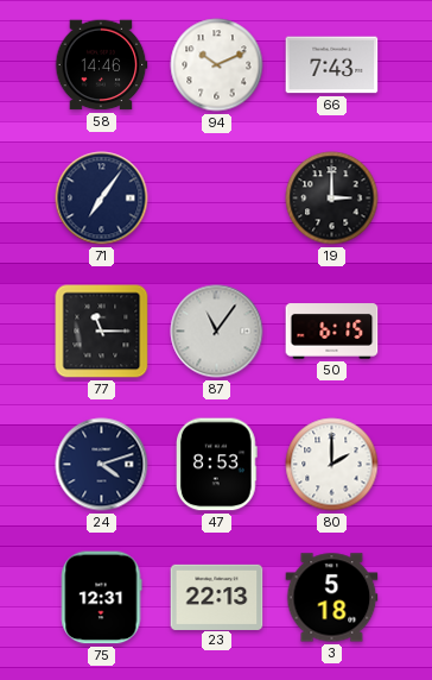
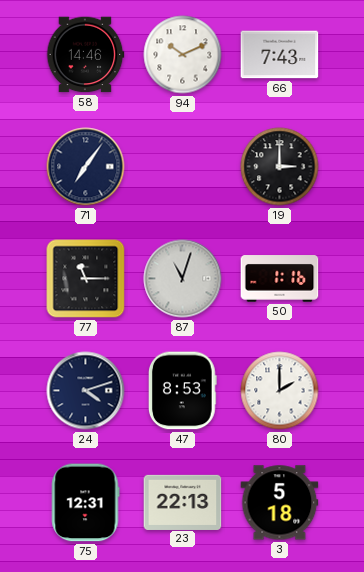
87: 11:06 -> 11:03
50: 6:15 -> 1:16
